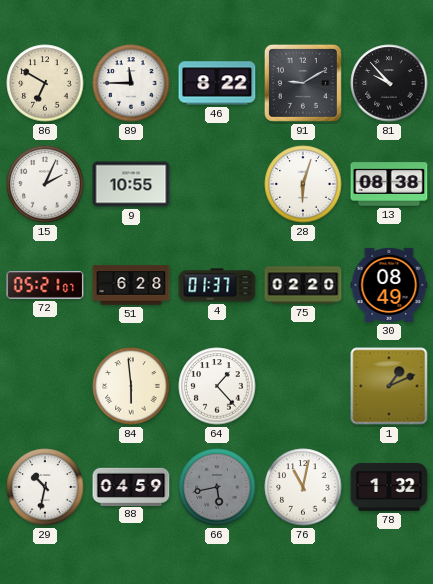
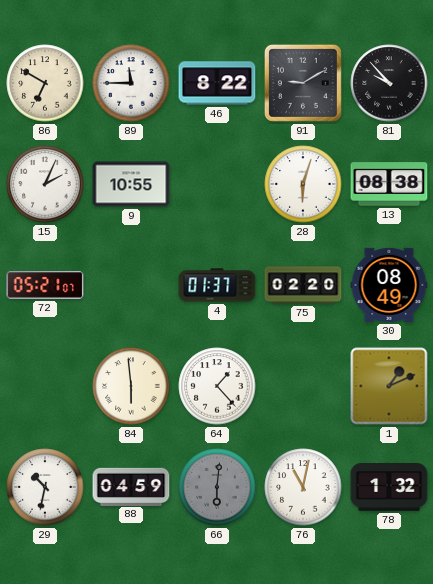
51: 6:28 -> none
66: 5:43 -> 6:01
